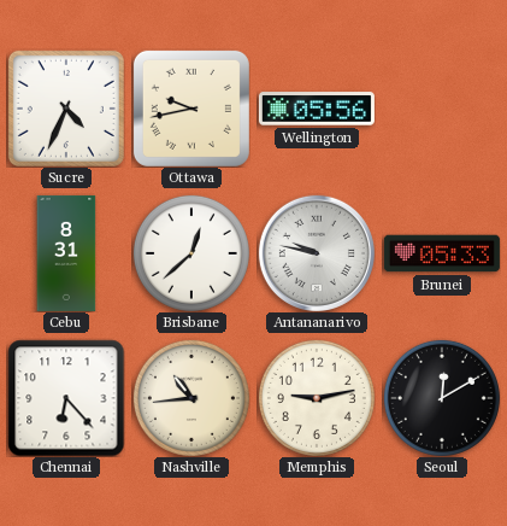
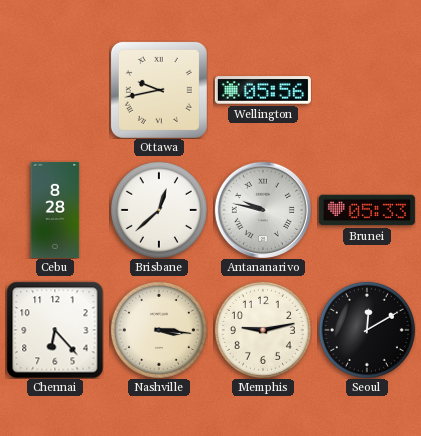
Sucre: 4:34 -> none
Cebu: 8:31 -> 8:28
Nashville: 10:44 -> 3:16
